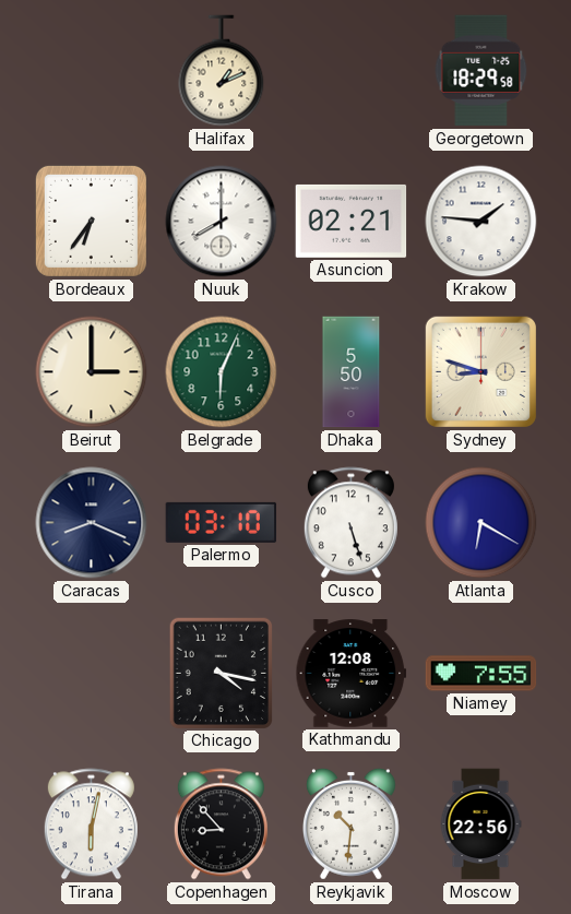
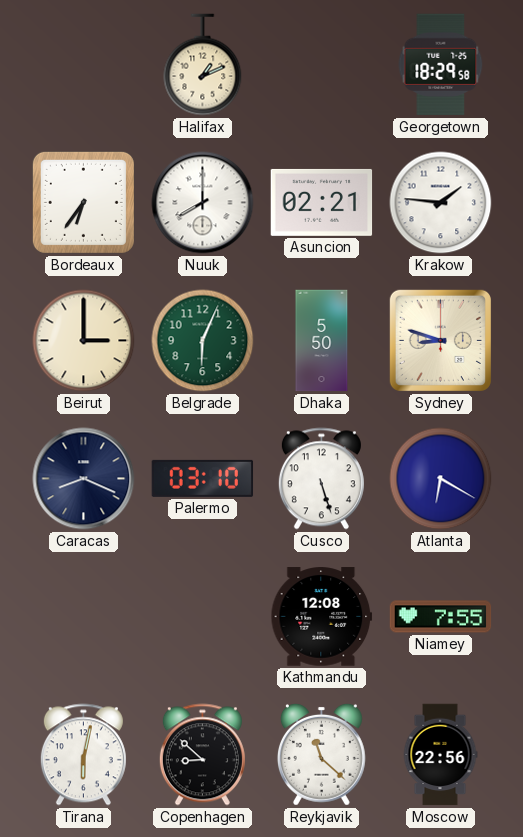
Chicago: 4:17 -> none
Copenhagen: 8:53 -> 8:52
Reykjavik: 10:31 -> 11:22
